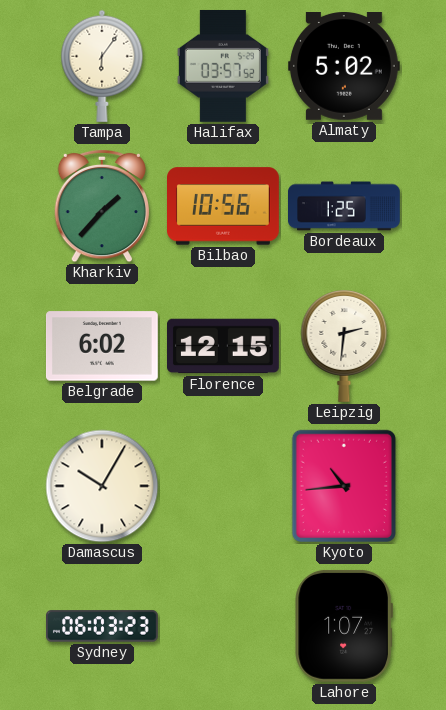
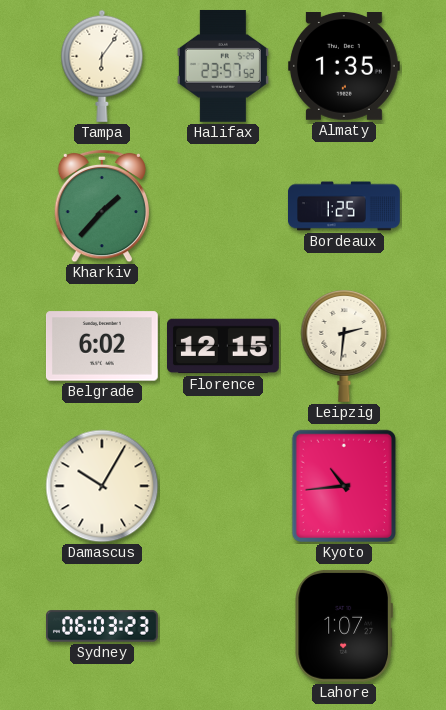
Halifax: 03:57 -> 23:57
Almaty: 5:02 -> 1:35
Bilbao: 10:56 -> none
